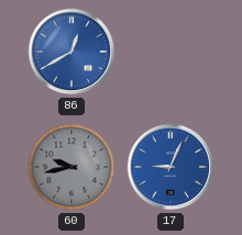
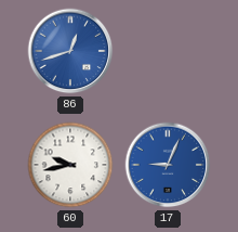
86: 12:40 -> 12:42
60 dial: grey -> white
